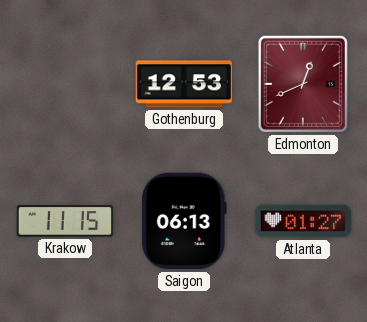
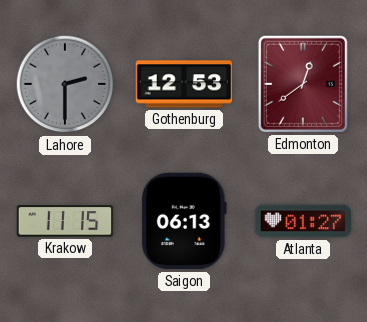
Lahore: none -> 2:30
Edmonton: 12:41 -> 12:39
